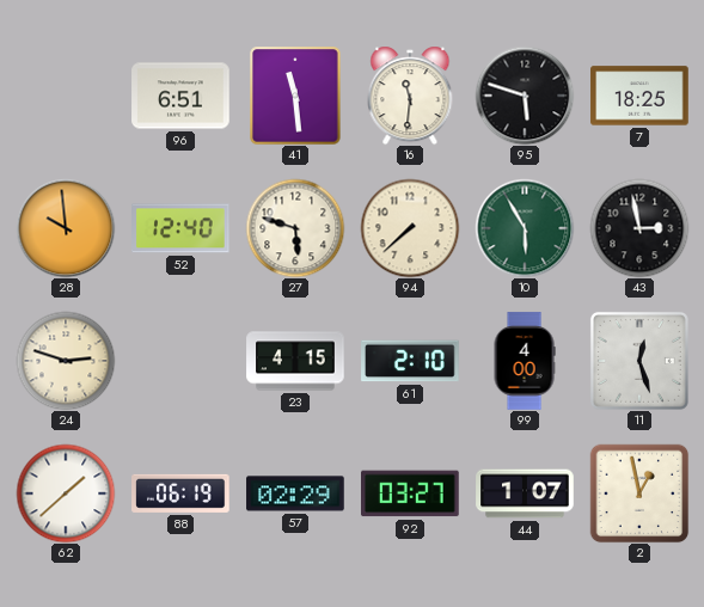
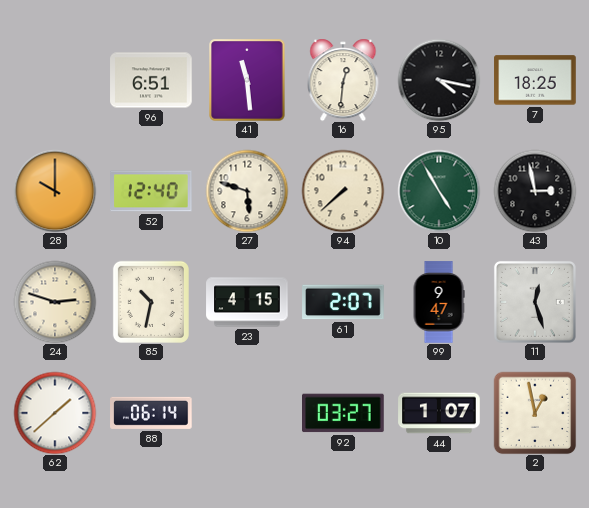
16: 11:31 -> 12:31
95: 5:48 -> 4:17
28: 9:59 -> 10:00
10: 5:55 -> 4:55
85: none -> 10:32
61: 2:10 -> 2:07
99: 4:00 -> 9:47
88: 06:19 -> 06:14
57: 02:29 -> none
